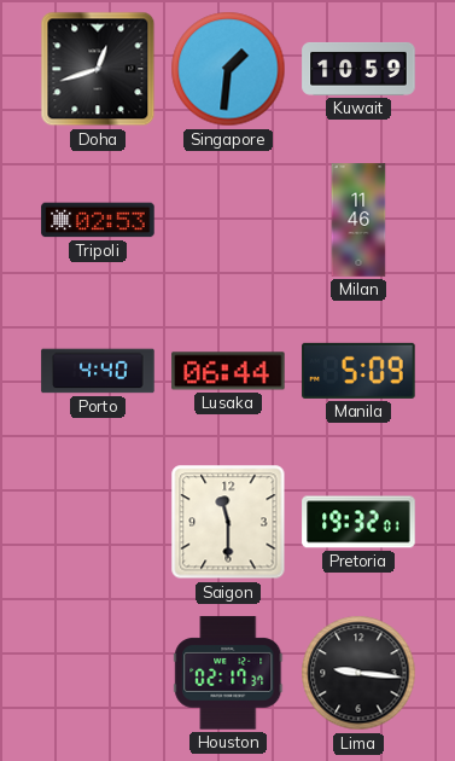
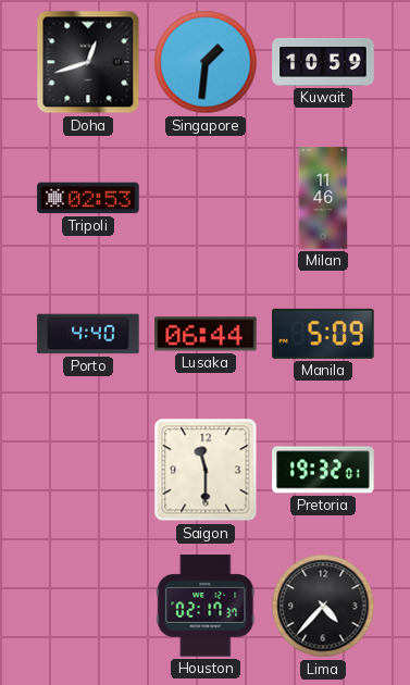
Lima: 9:16 -> 4:37
